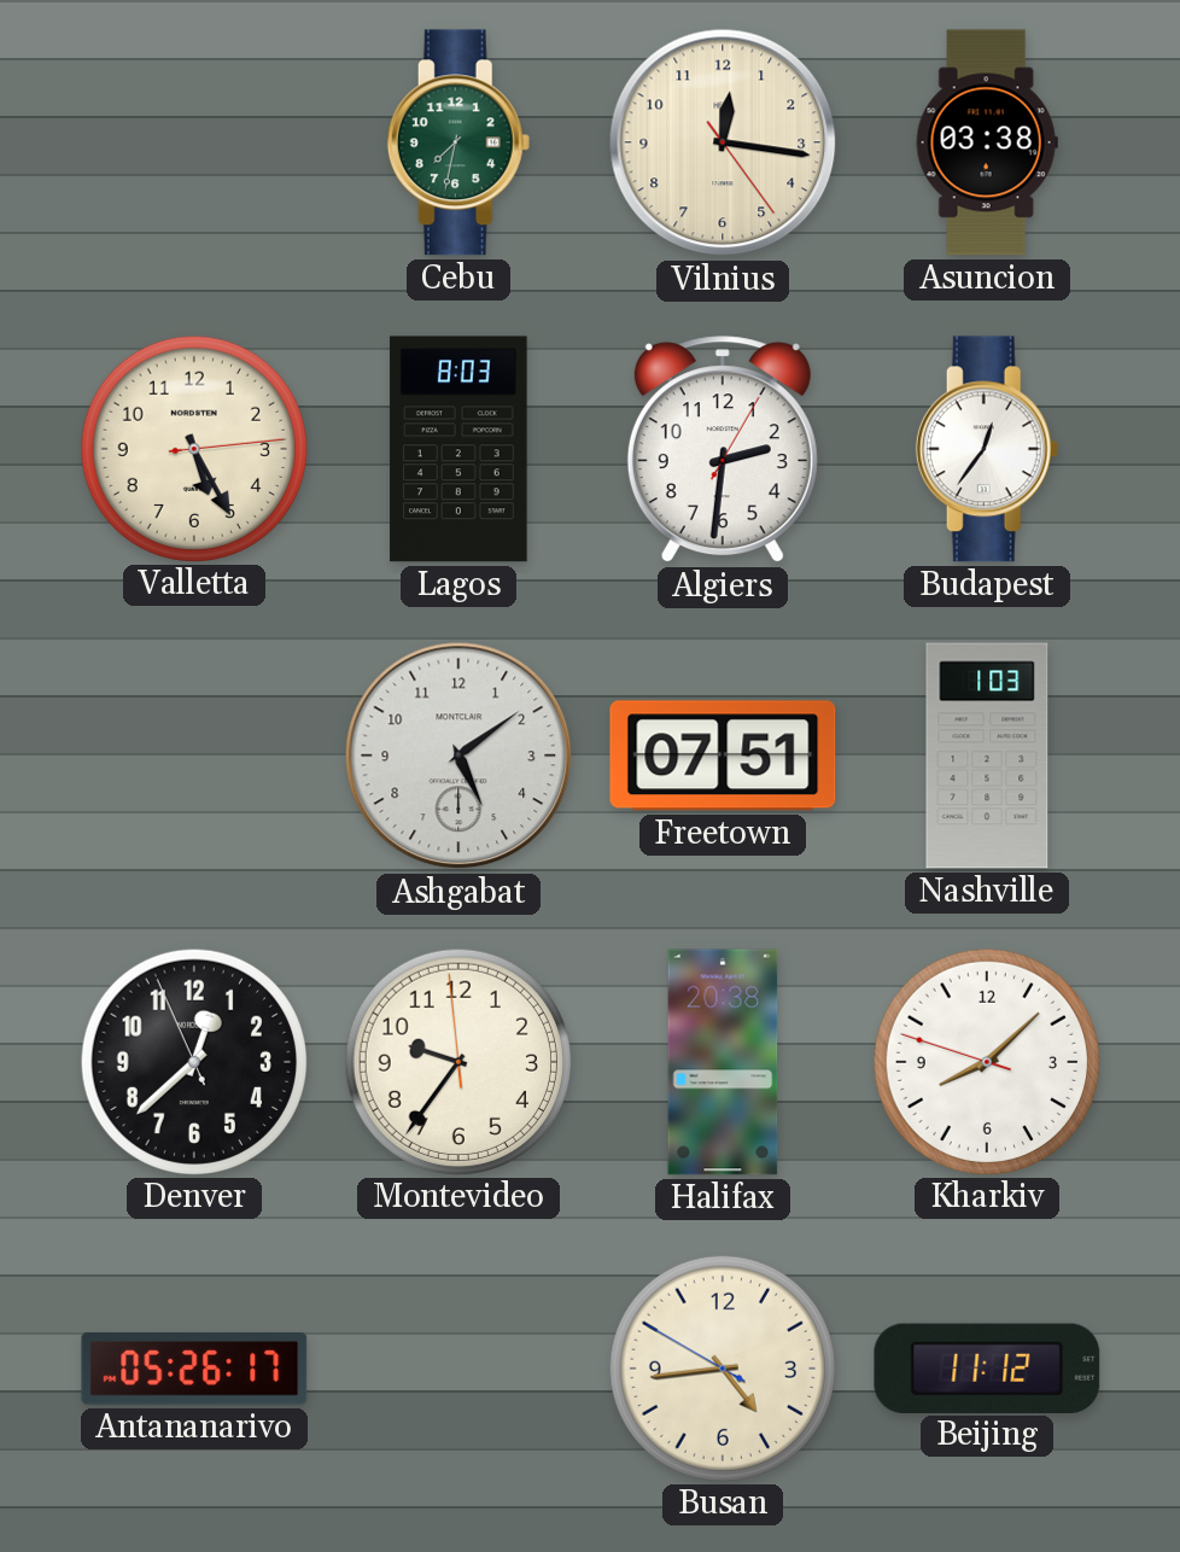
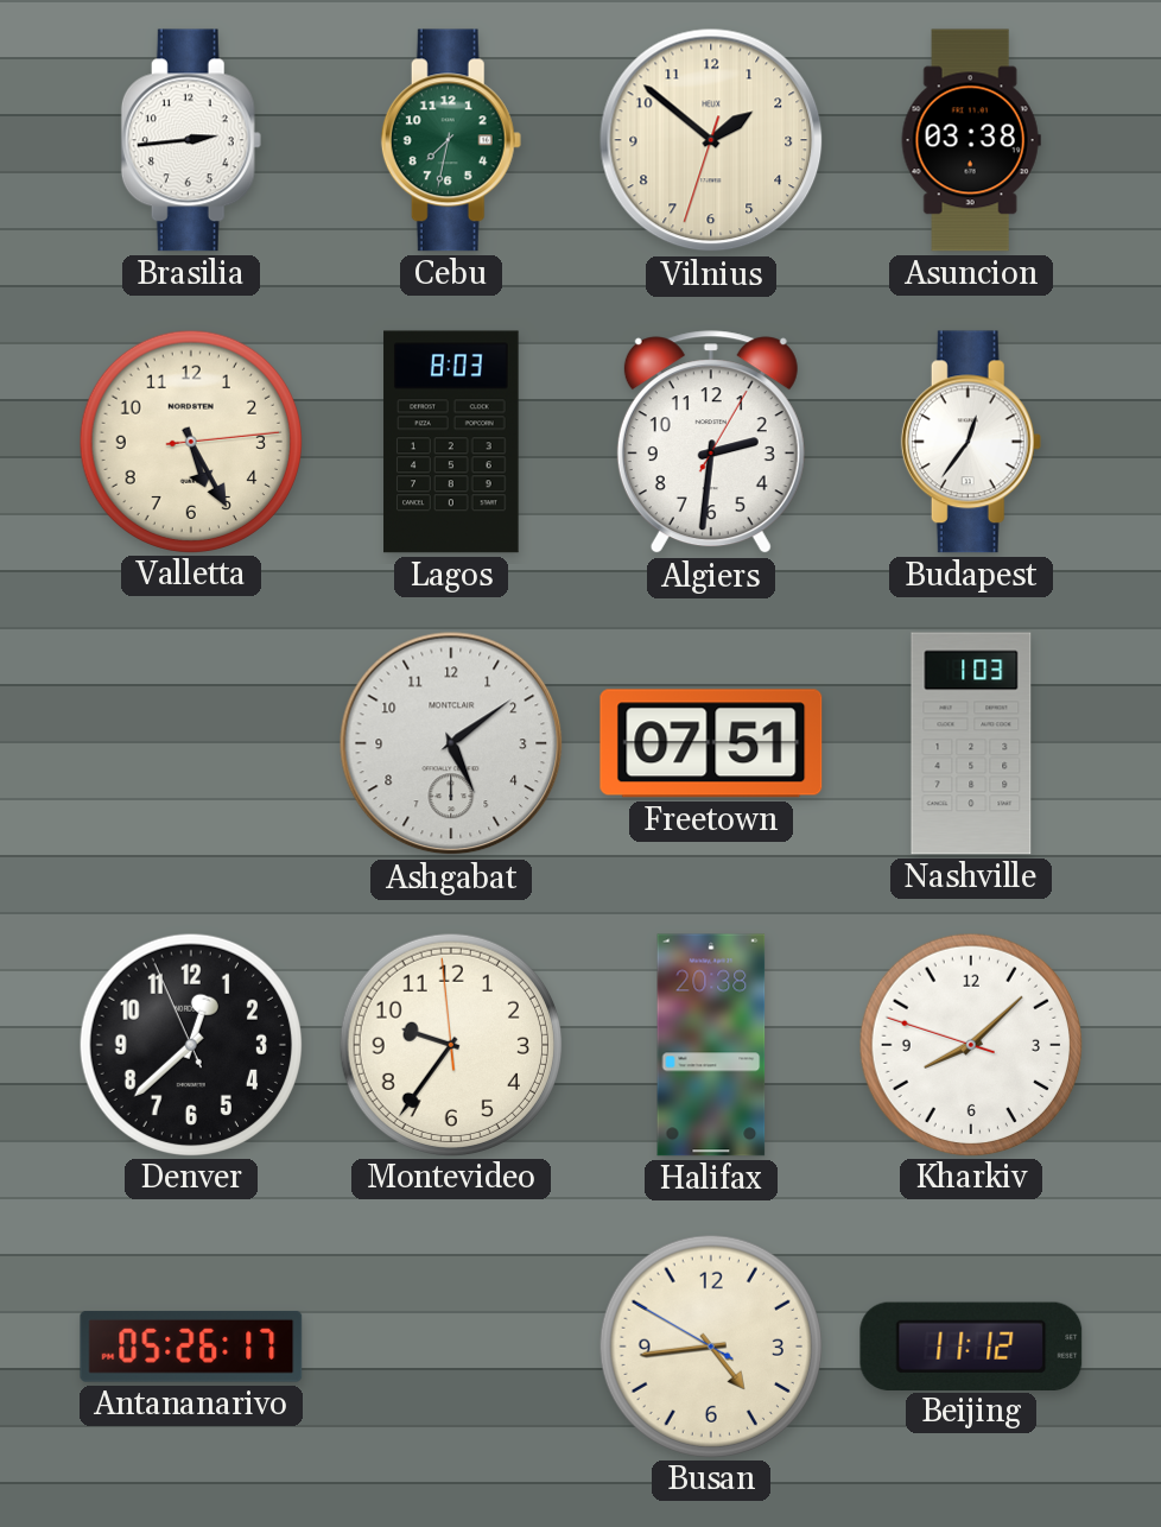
Brasilia: none -> 2:44
Vilnius: 12:16 -> 1:51
